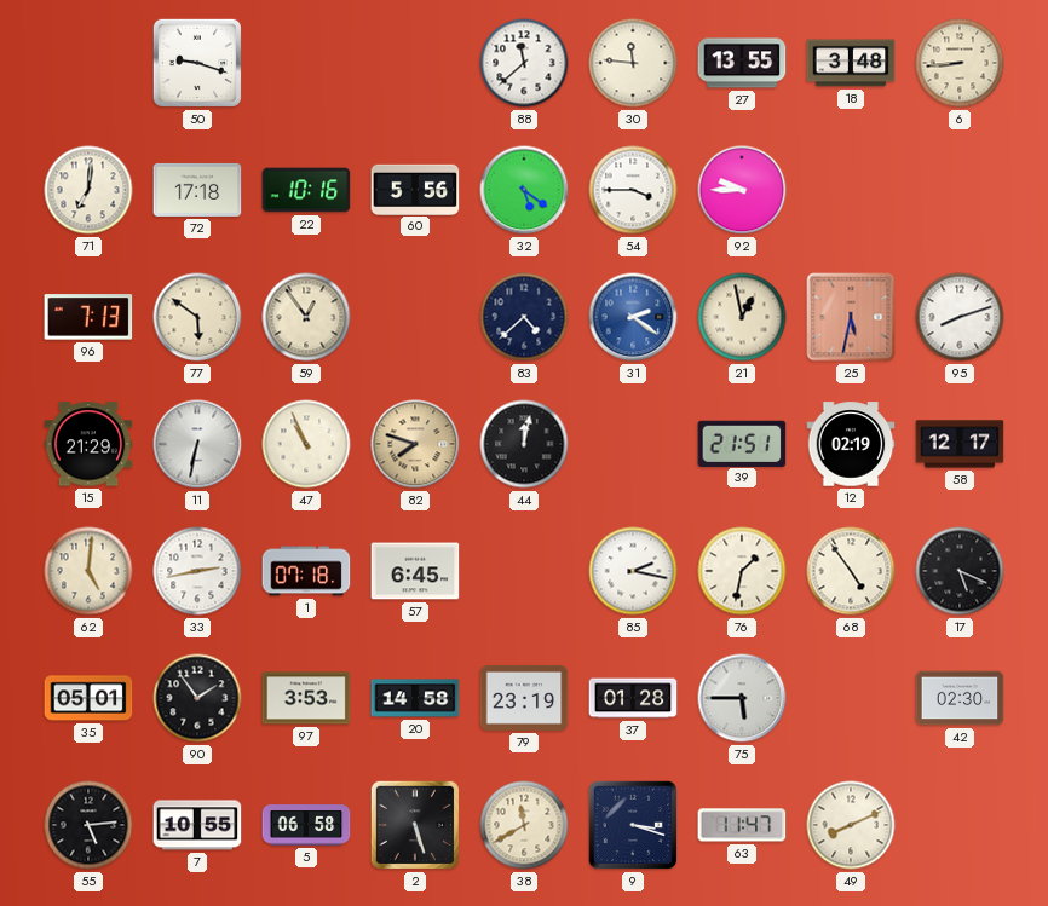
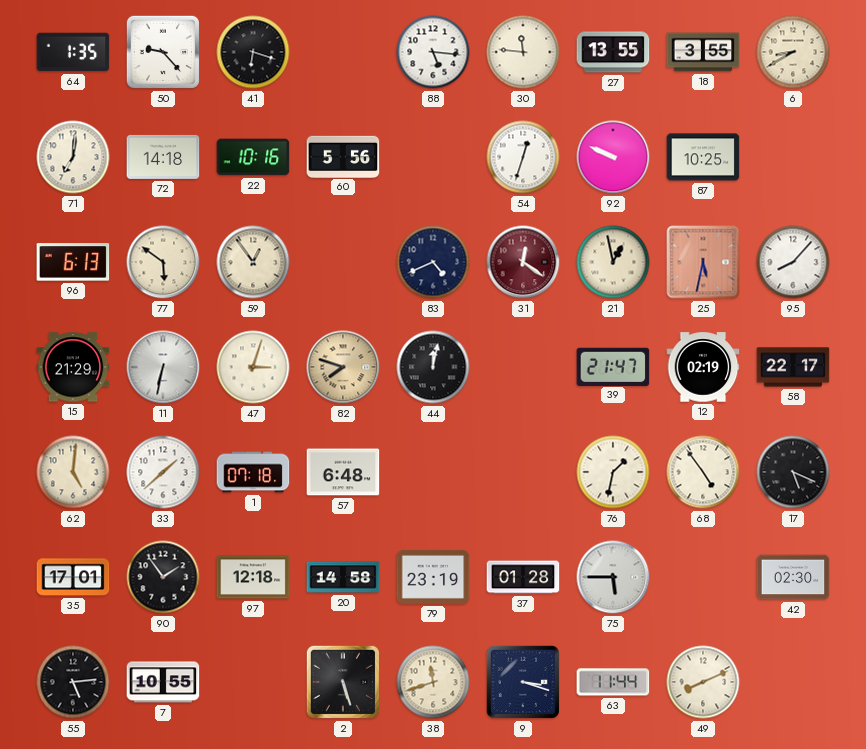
64: none -> 1:35
50: 9:18 -> 9:23
41: none -> 6:18
88: 11:38 -> 5:16
18: 3:48 -> 3:55
6: 8:44 -> 8:40
72: 17:18 -> 14:18
32: 5:21 -> none
54: 3:45 -> 12:33
92: 9:45 -> 9:49
87: none -> 10:25
96: 7:13 -> 6:13
83: 4:38 -> 4:41
31: 2:21 -> 12:21
31 dial: blue -> burgundy
95: 8:12 -> 8:07
47: 10:56 -> 3:03
39: 21:51 -> 21:47
58: 12:17 -> 22:17
33: 2:43 -> 1:38
57: 6:45 -> 6:48
85: 2:17 -> none
35: 05:01 -> 17:01
97: 3:53 -> 12:18
5: 06:58 -> none
38: 11:40 -> 11:42
63: 11:47 -> 11:44
